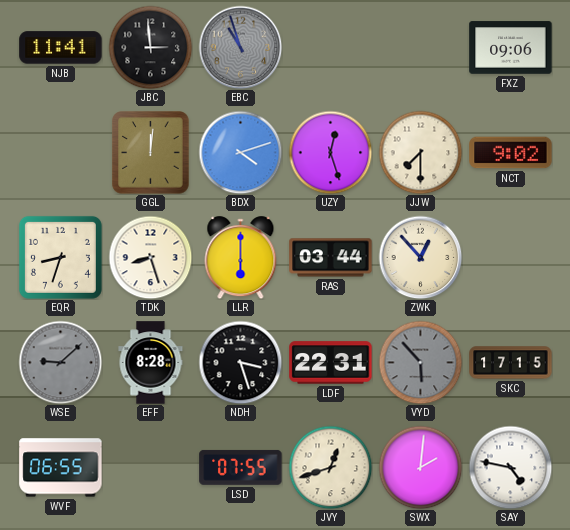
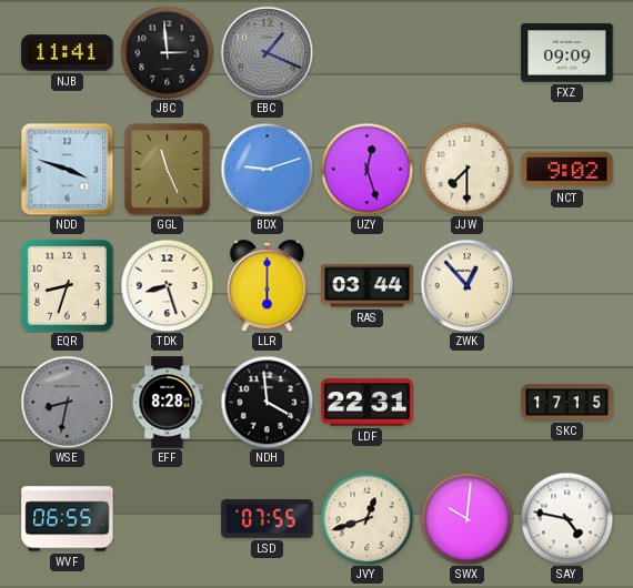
EBC: 10:57 -> 1:19
FXZ: 09:06 -> 09:09
NDD: none -> 3:48
GGL: 12:01 -> 11:26
BDX: 4:12 -> 9:12
WSE: 9:08 -> 8:32
NDH: 3:27 -> 3:59
VYD: 5:53 -> none
SWX: 2:01 -> 10:01
